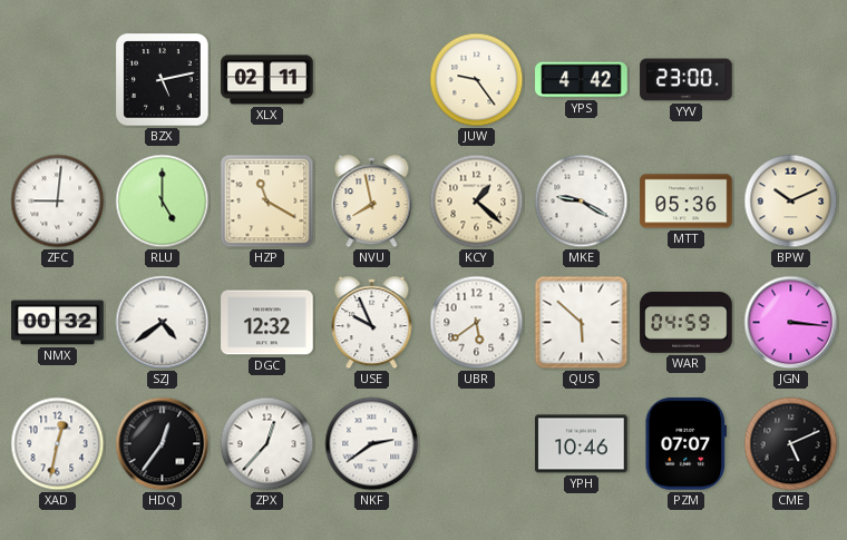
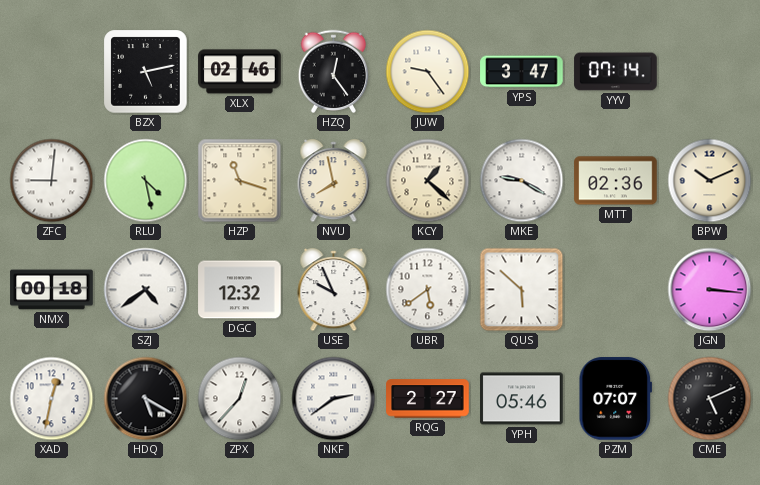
XLX: 02:11 -> 02:46
HZQ: none -> 12:24
YPS: 4:42 -> 3:47
YYV: 23:00 -> 07:14
RLU: 5:00 -> 4:28
HZP: 11:20 -> 11:18
MTT: 05:36 -> 02:36
NMX: 00:32 -> 00:18
WAR: 04:59 -> none
HDQ: 12:36 -> 5:20
RQG: none -> 2:27
YPH: 10:46 -> 05:46
